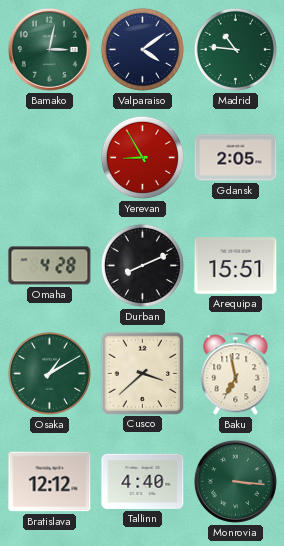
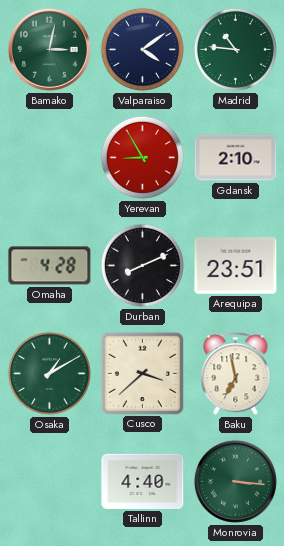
Gdansk: 2:05 -> 2:10
Arequipa: 15:51 -> 23:51
Bratislava: 12:12 -> none
